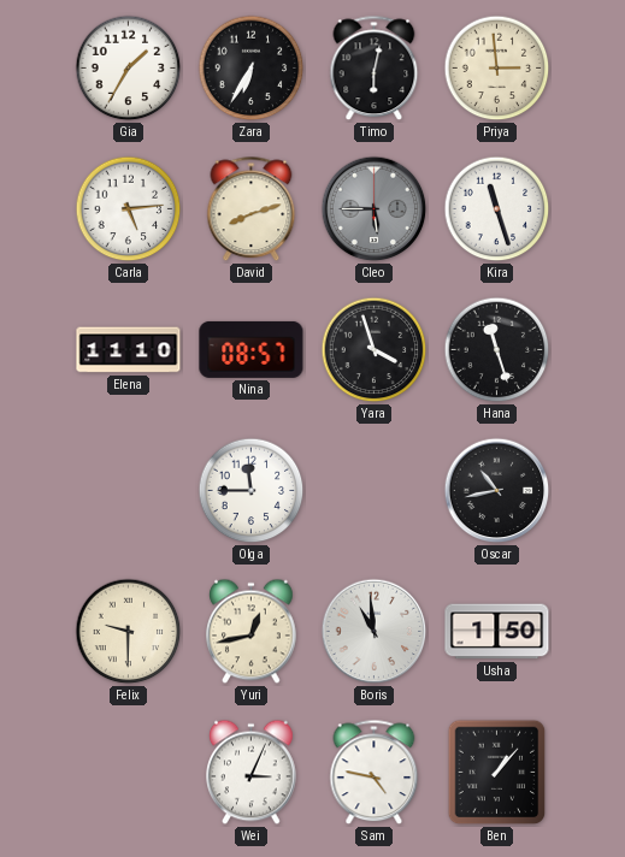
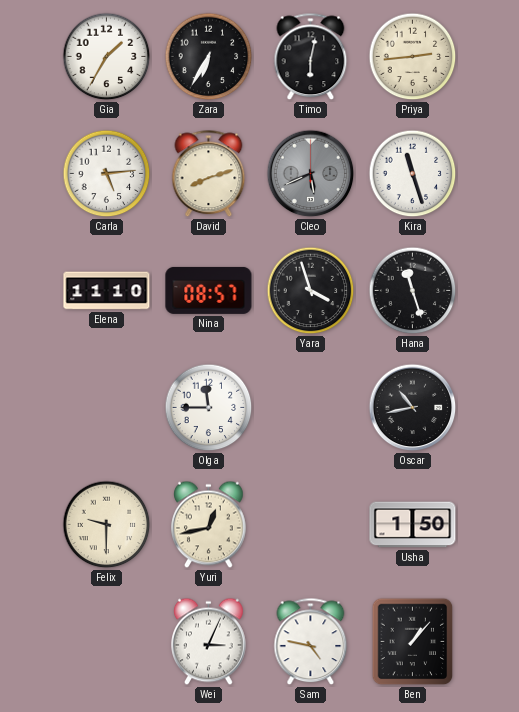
Priya: 2:59 -> 2:44
Cleo: 5:45 -> 5:41
Boris: 10:59 -> none
